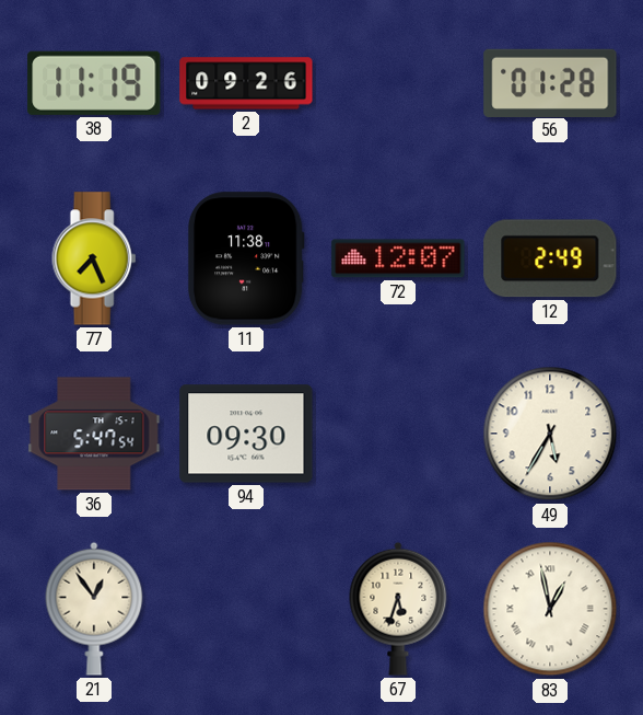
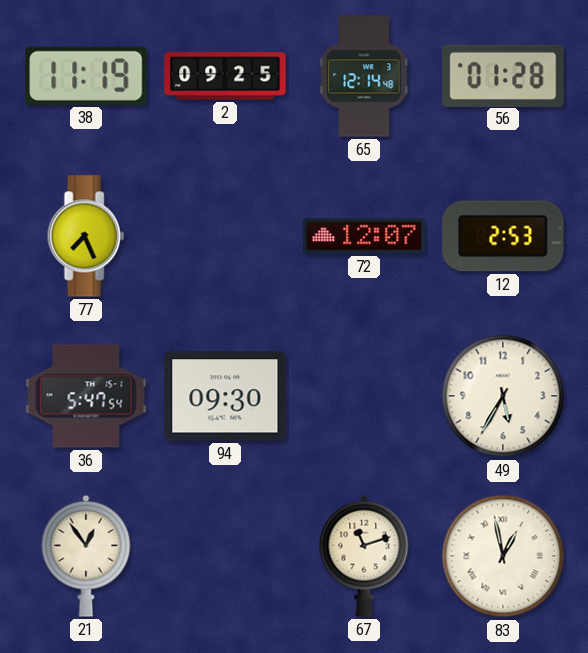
2: 09:26 -> 09:25
65: none -> 12:14
11: 11:38 -> none
12: 2:49 -> 2:53
67: 5:33 -> 11:12
